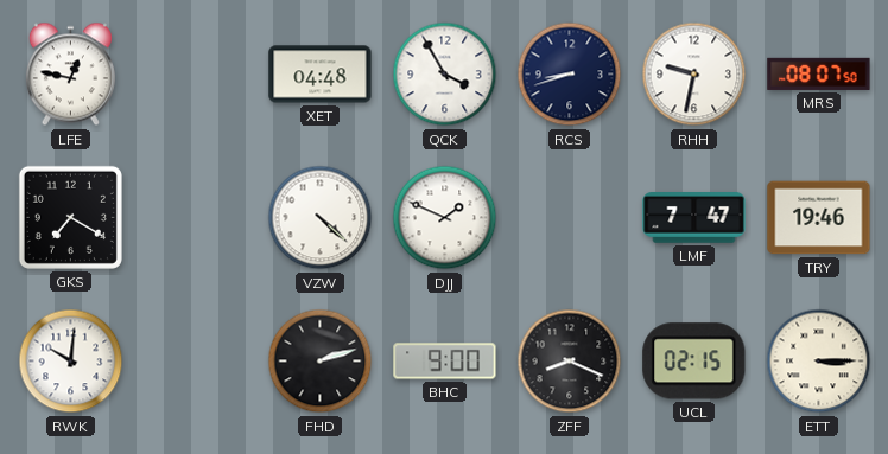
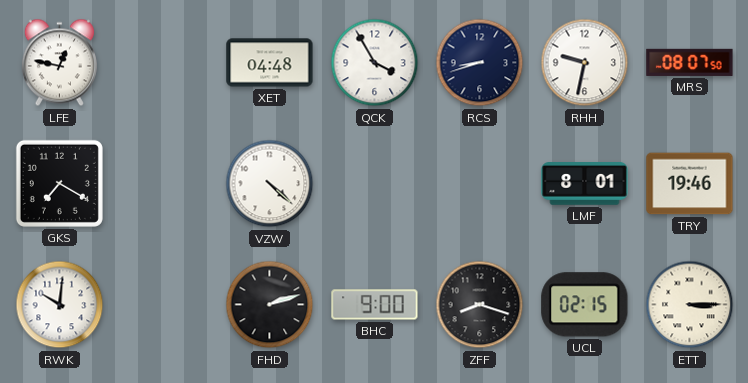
DJJ: 1:49 -> none
LMF: 7:47 -> 8:01
ZFF: 8:19 -> 8:18
